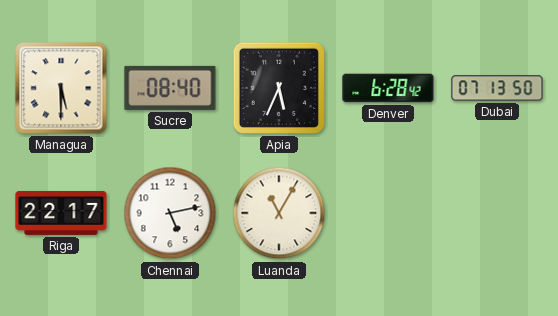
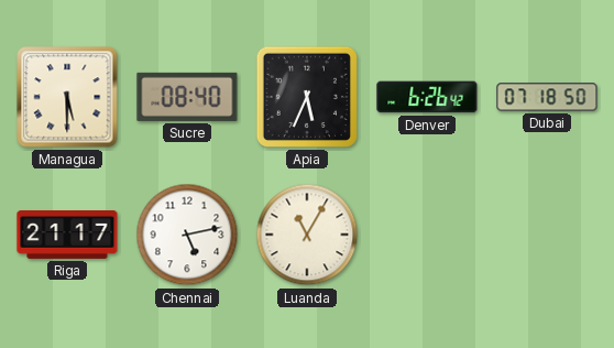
Denver: 6:28 -> 6:26
Dubai: 07:13 -> 07:18
Riga: 22:17 -> 21:17
